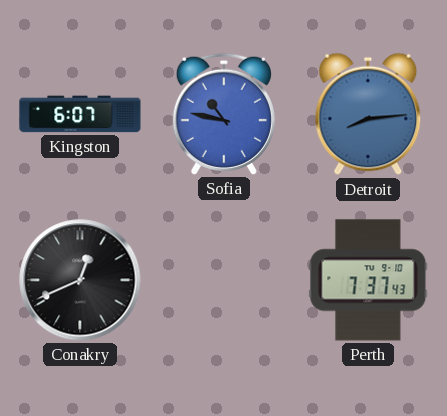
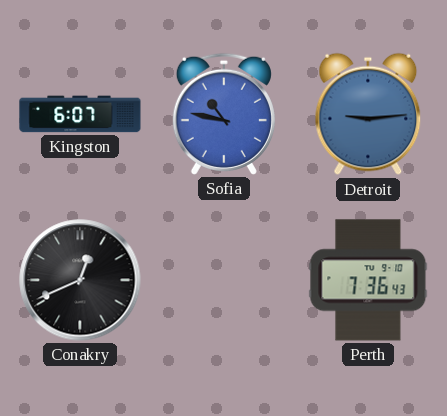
Detroit: 8:14 -> 9:14
Perth: 7:37 -> 7:36
